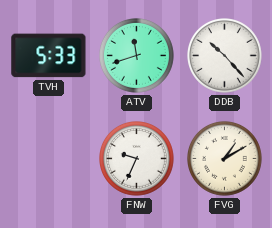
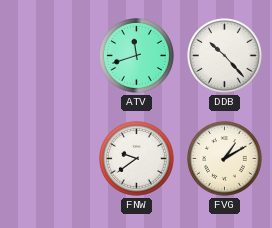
TVH: 5:33 -> none
FNW: 9:34 -> 9:39
